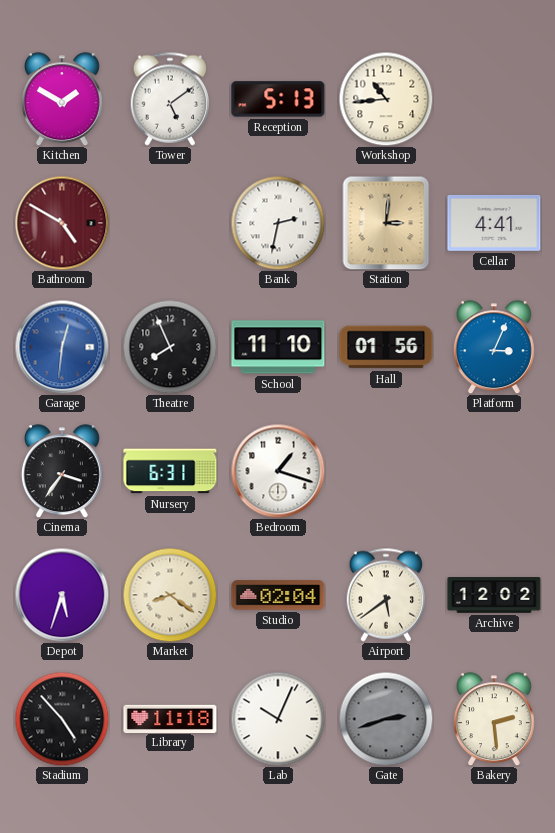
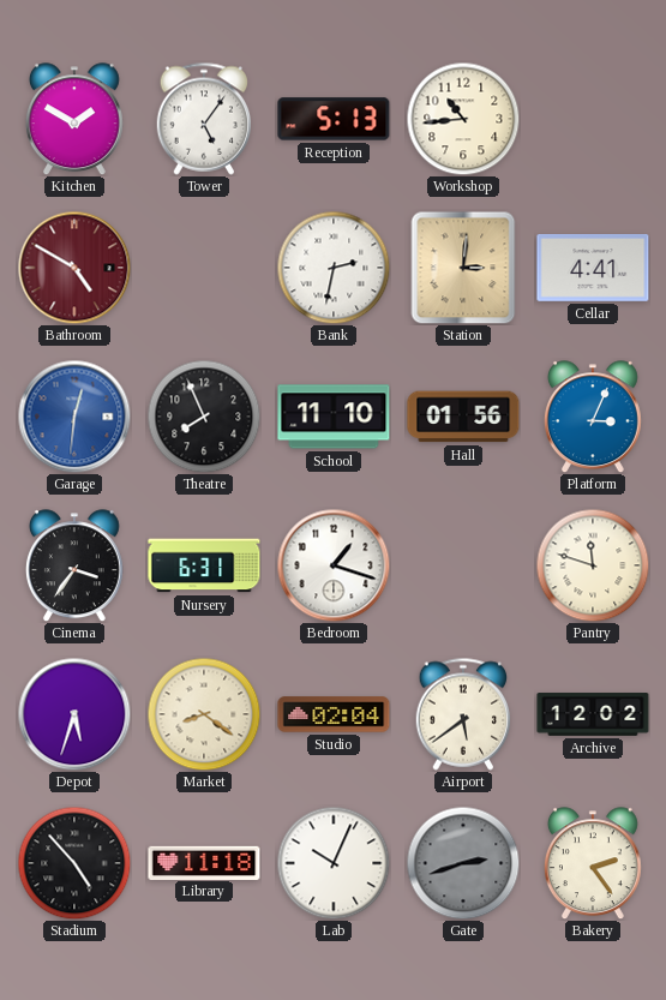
Tower: 5:09 -> 5:06
Pantry: none -> 11:48
Bakery: 2:29 -> 2:24
